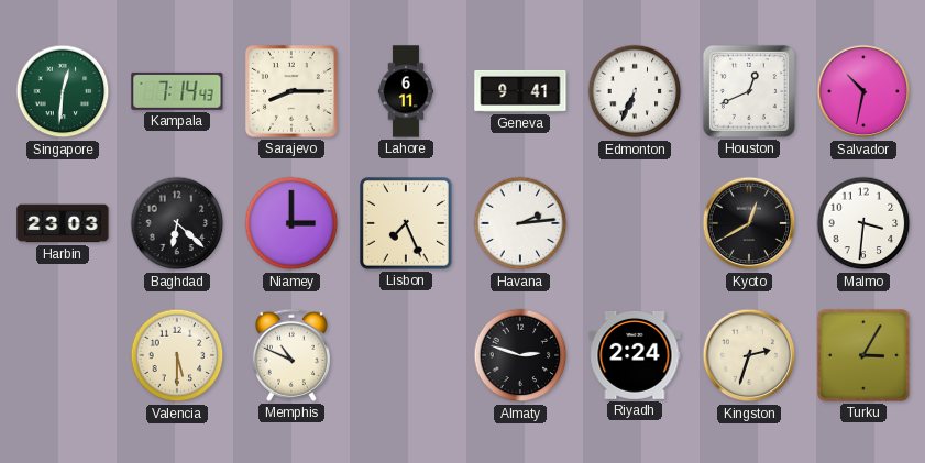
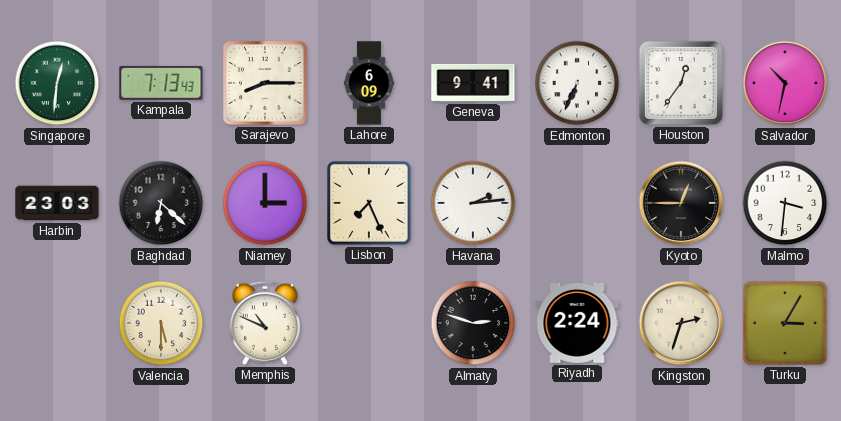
Kampala: 7:14 -> 7:13
Lahore: 6:11 -> 6:09
Houston: 12:41 -> 12:36
Kyoto: 12:40 -> 12:45
